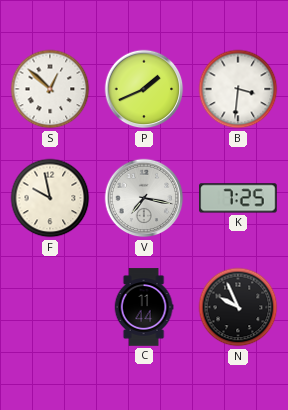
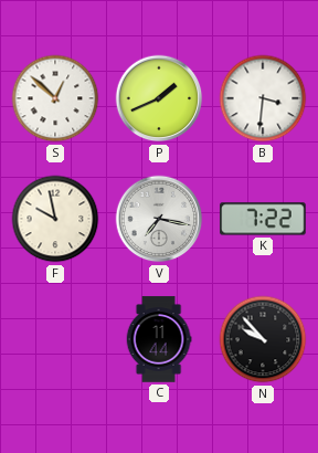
K: 7:25 -> 7:22
N: 9:56 -> 9:53
